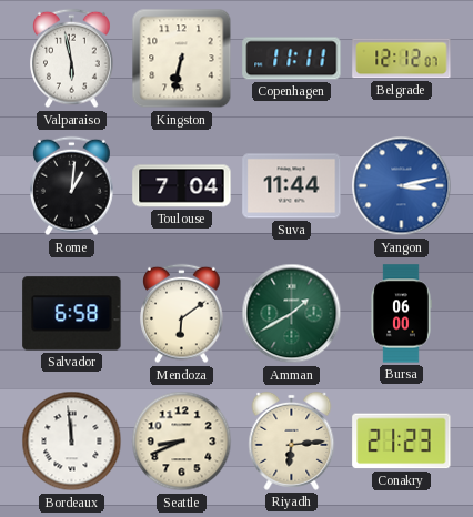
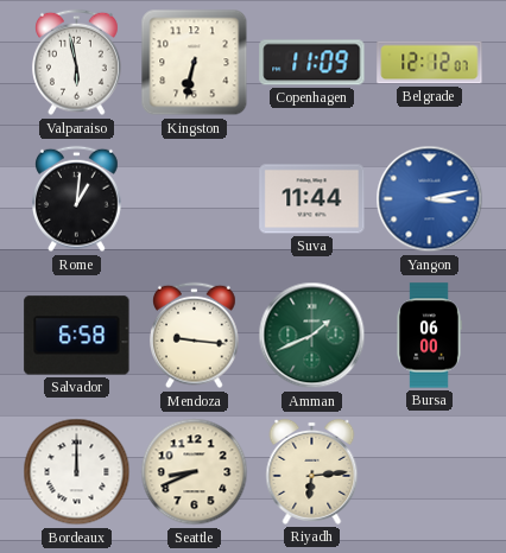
Copenhagen: 11:11 -> 11:09
Toulouse: 7:04 -> none
Mendoza: 6:09 -> 9:16
Amman: 1:40 -> 1:41
Bordeaux: 11:59 -> 12:00
Conakry: 21:23 -> none
